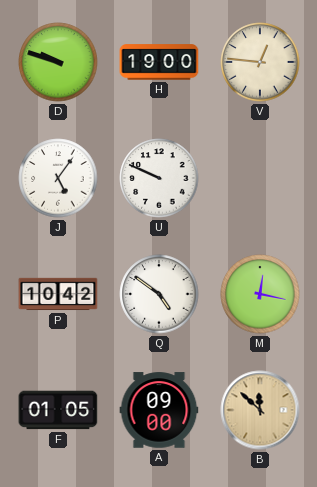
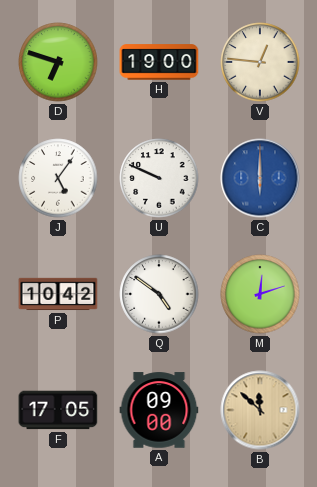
D: 9:48 -> 6:48
C: none -> 6:00
M: 12:17 -> 12:12
F: 01:05 -> 17:05
